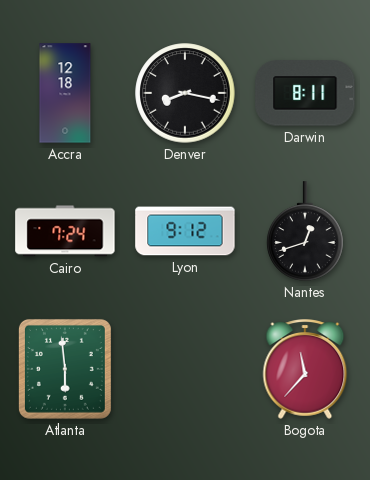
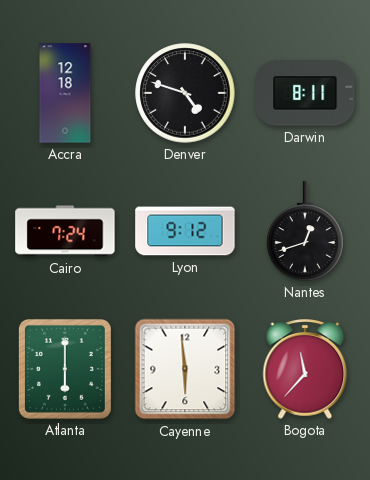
Denver: 8:17 -> 4:48
Atlanta: 5:59 -> 6:00
Cayenne: none -> 5:59
